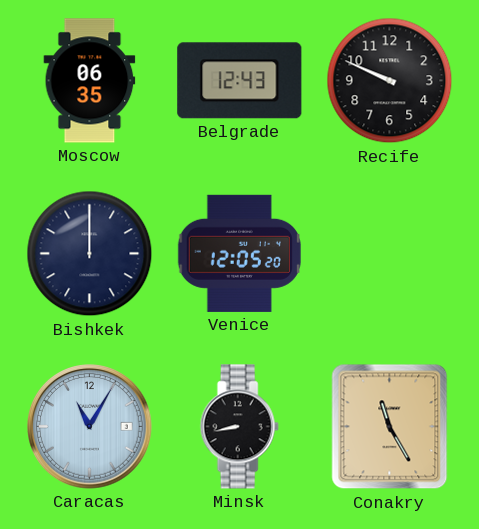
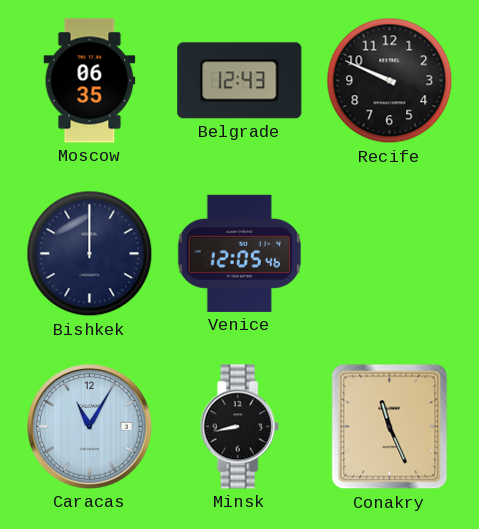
Venice: 12:05:20 -> 12:05:46
Conakry: 11:25 -> 11:26
